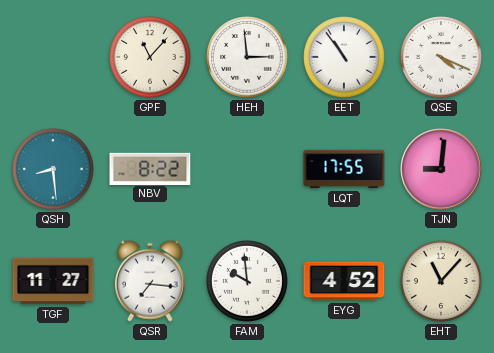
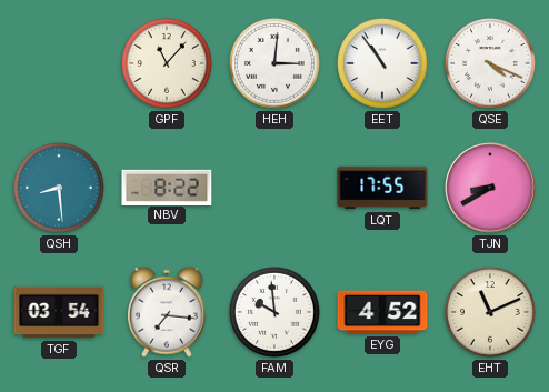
HEH: 2:59 -> 3:01
TJN: 9:01 -> 8:40
TGF: 11:27 -> 03:54
EHT: 11:07 -> 11:11
